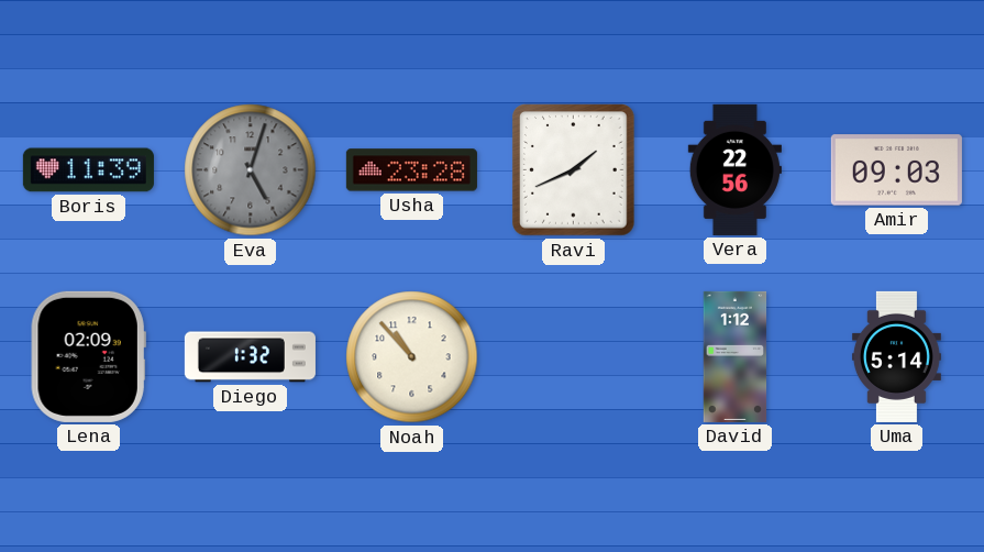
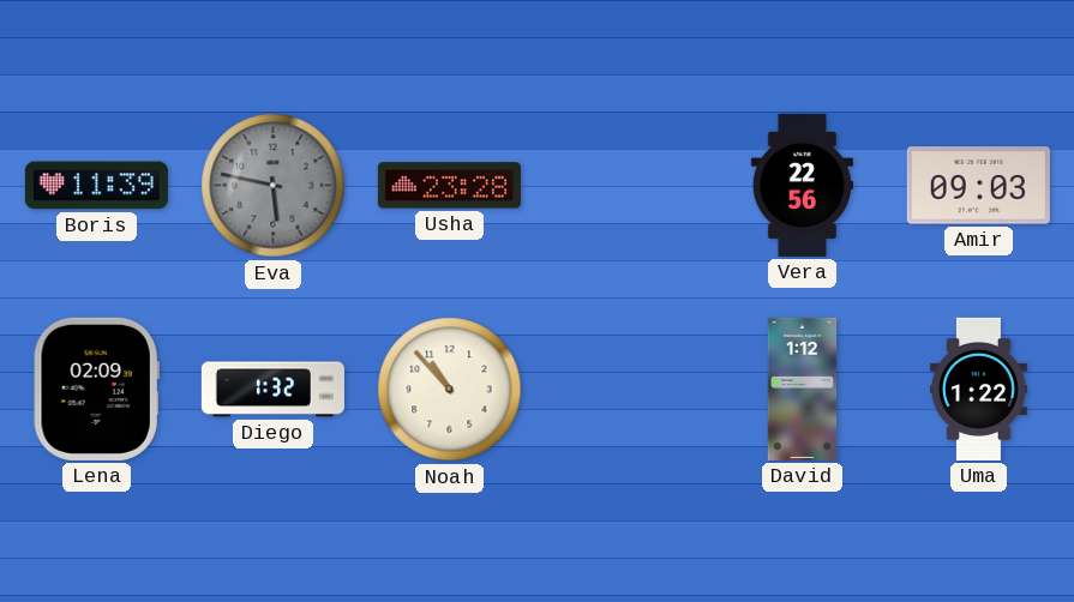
Eva: 5:03 -> 5:47
Ravi: 1:41 -> none
Uma: 5:14 -> 1:22
